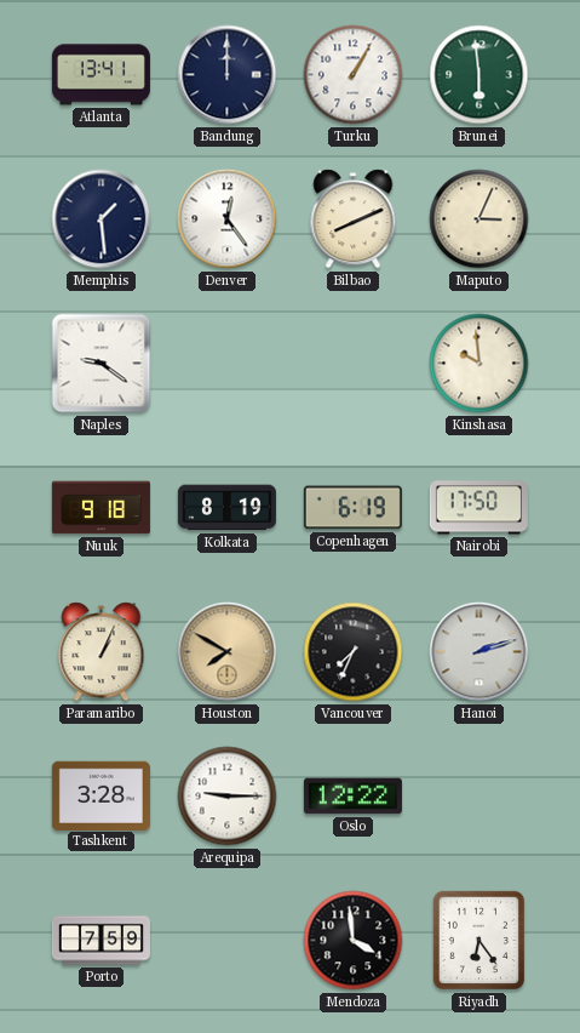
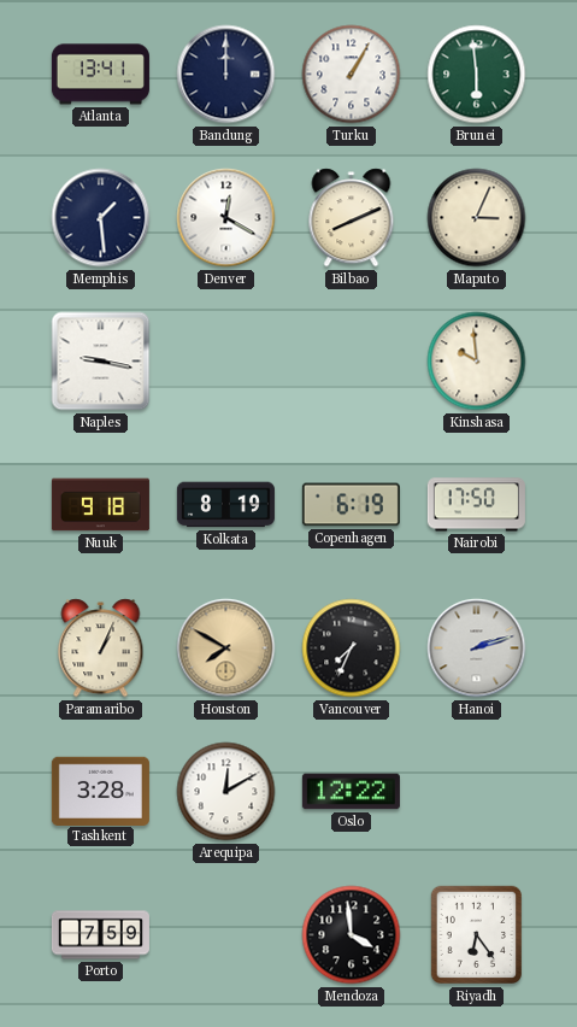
Denver: 12:24 -> 12:20
Naples: 9:21 -> 9:17
Arequipa: 9:15 -> 12:10
